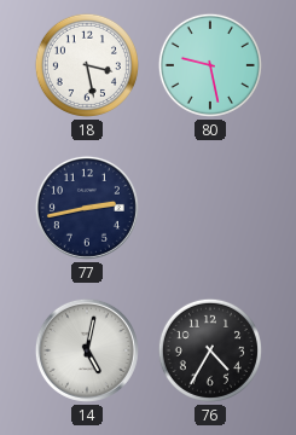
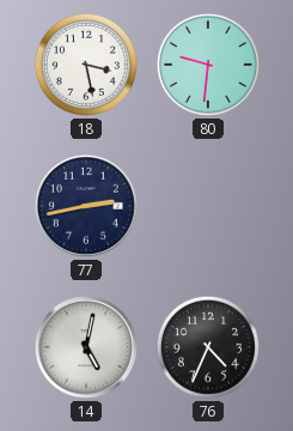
80: 9:28 -> 9:31
76: 4:35 -> 4:34
